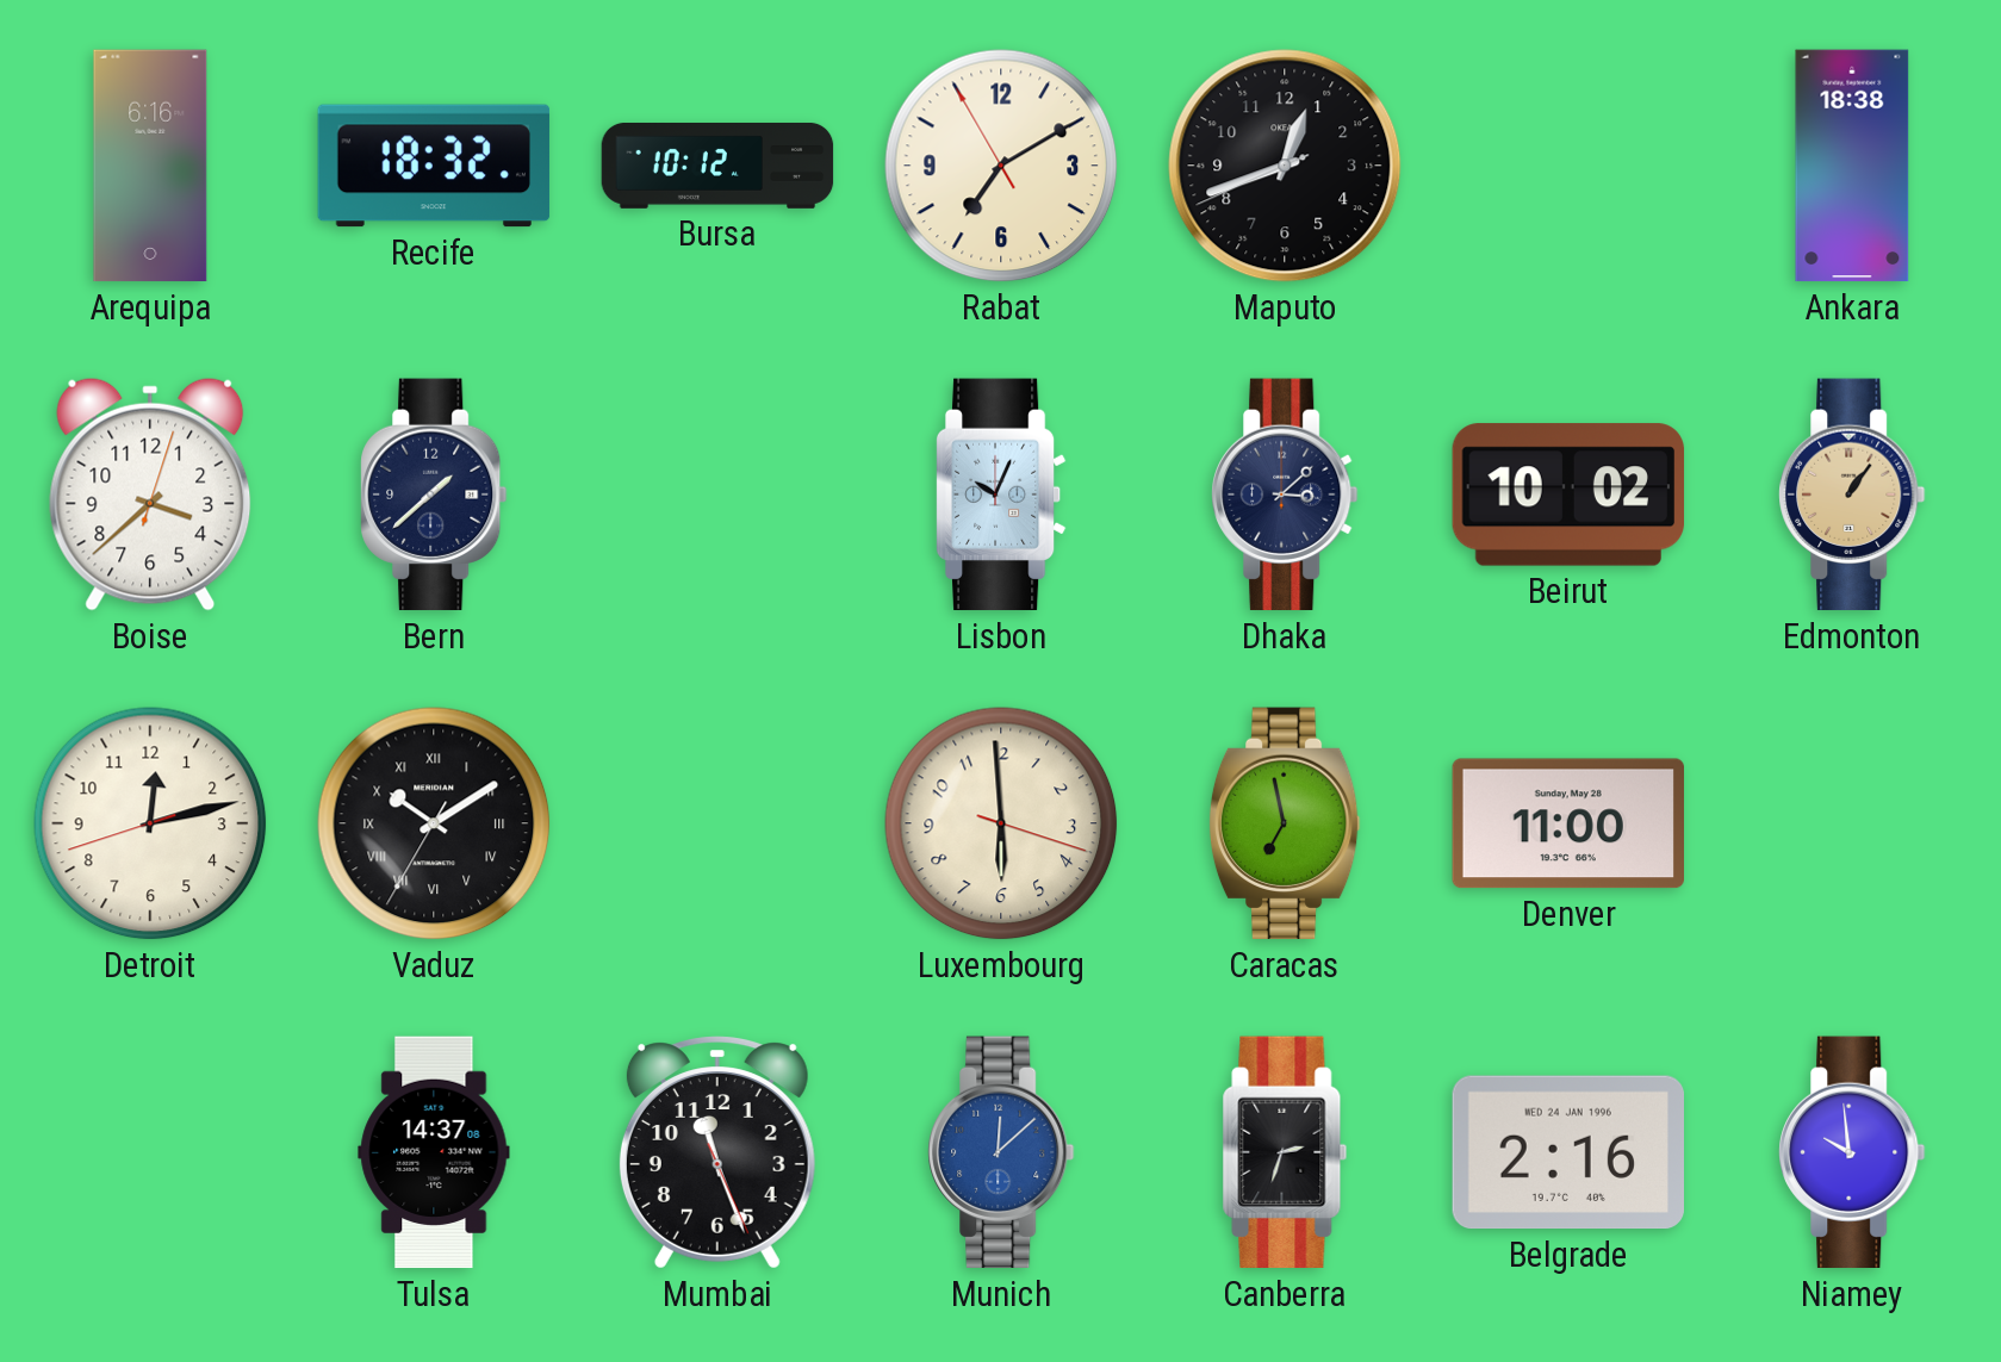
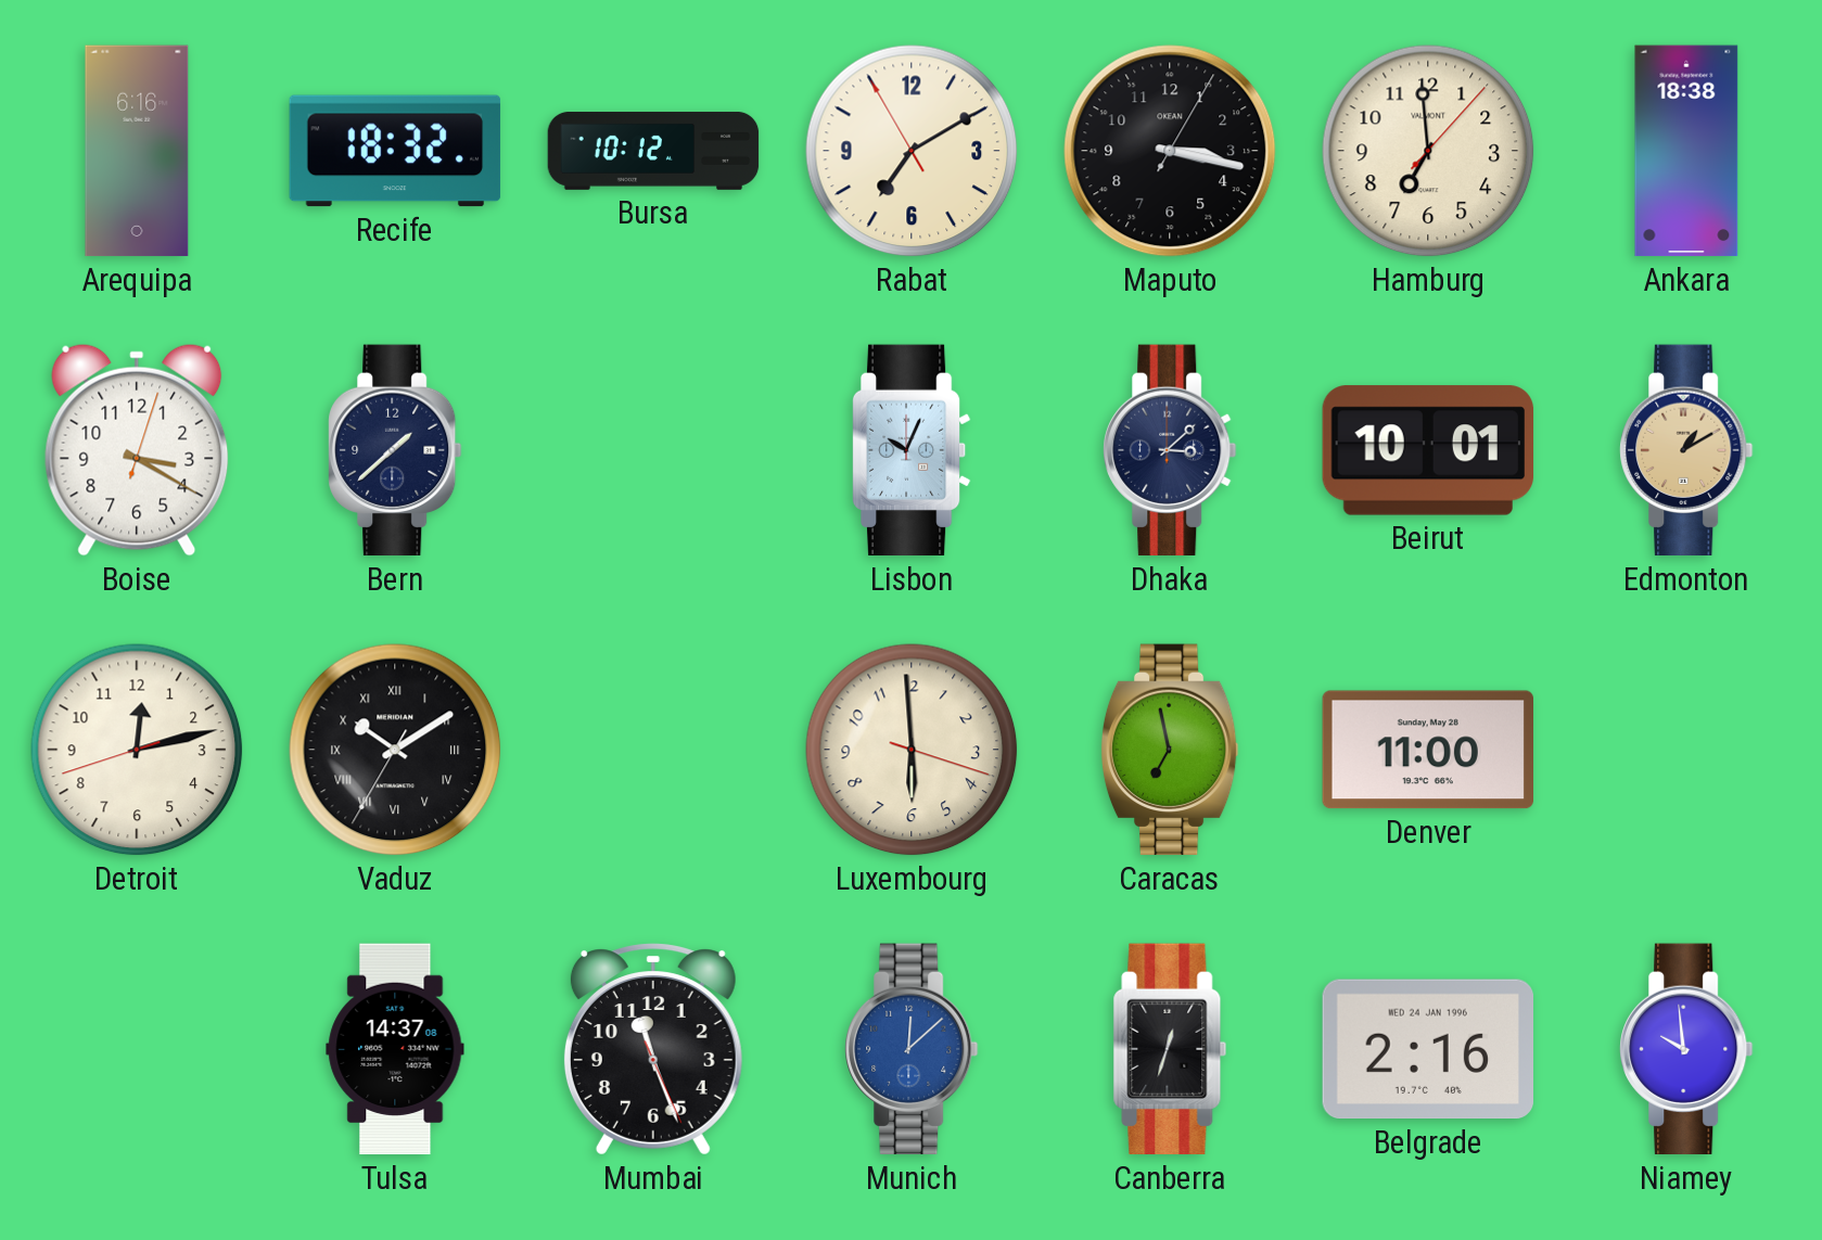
Maputo: 12:41 -> 3:17
Hamburg: none -> 6:59
Boise: 3:38 -> 3:20
Beirut: 10:02 -> 10:01
Edmonton: 1:06 -> 1:10
Canberra: 2:33 -> 12:33
